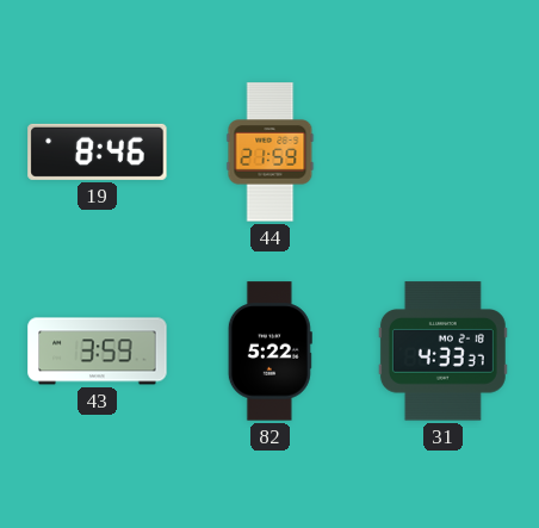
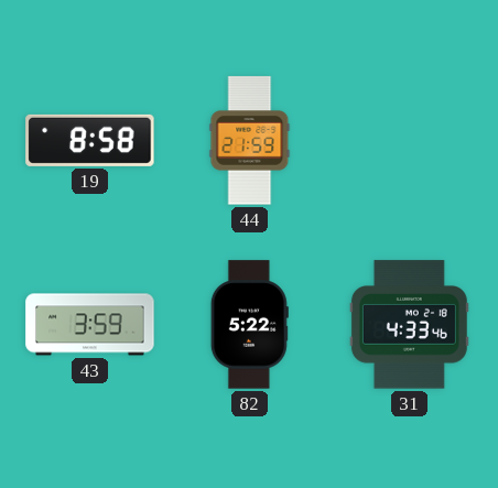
19: 8:46 -> 8:58
31: 4:33:37 -> 4:33:46
